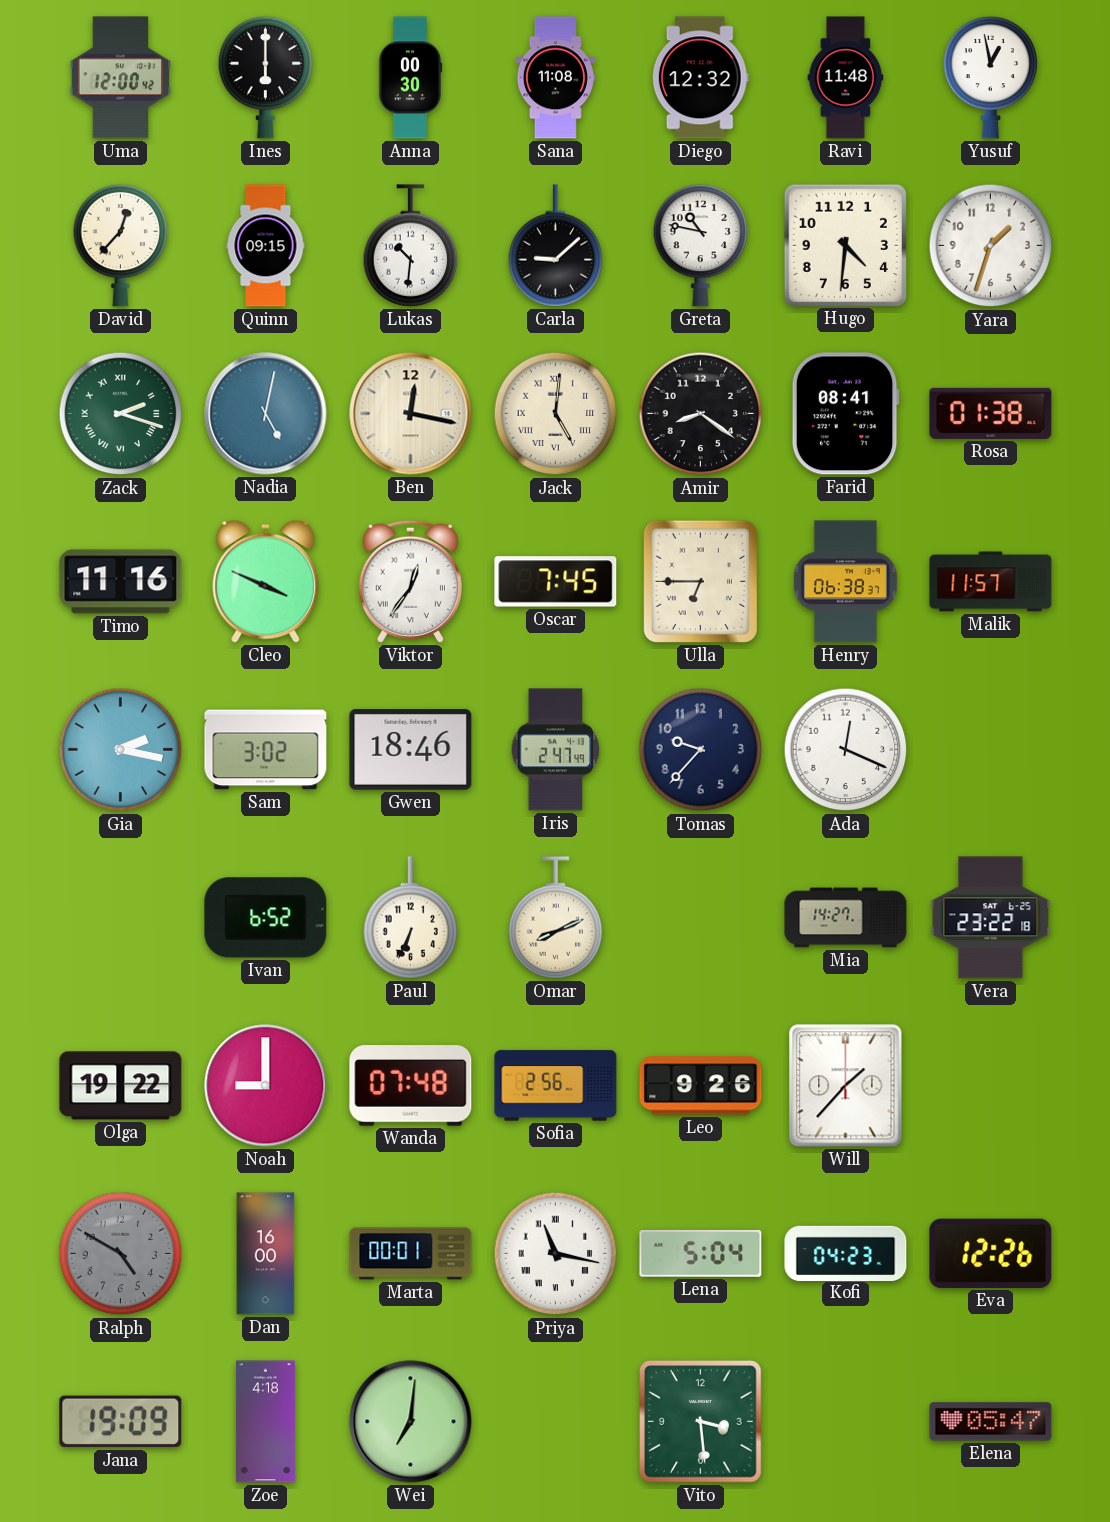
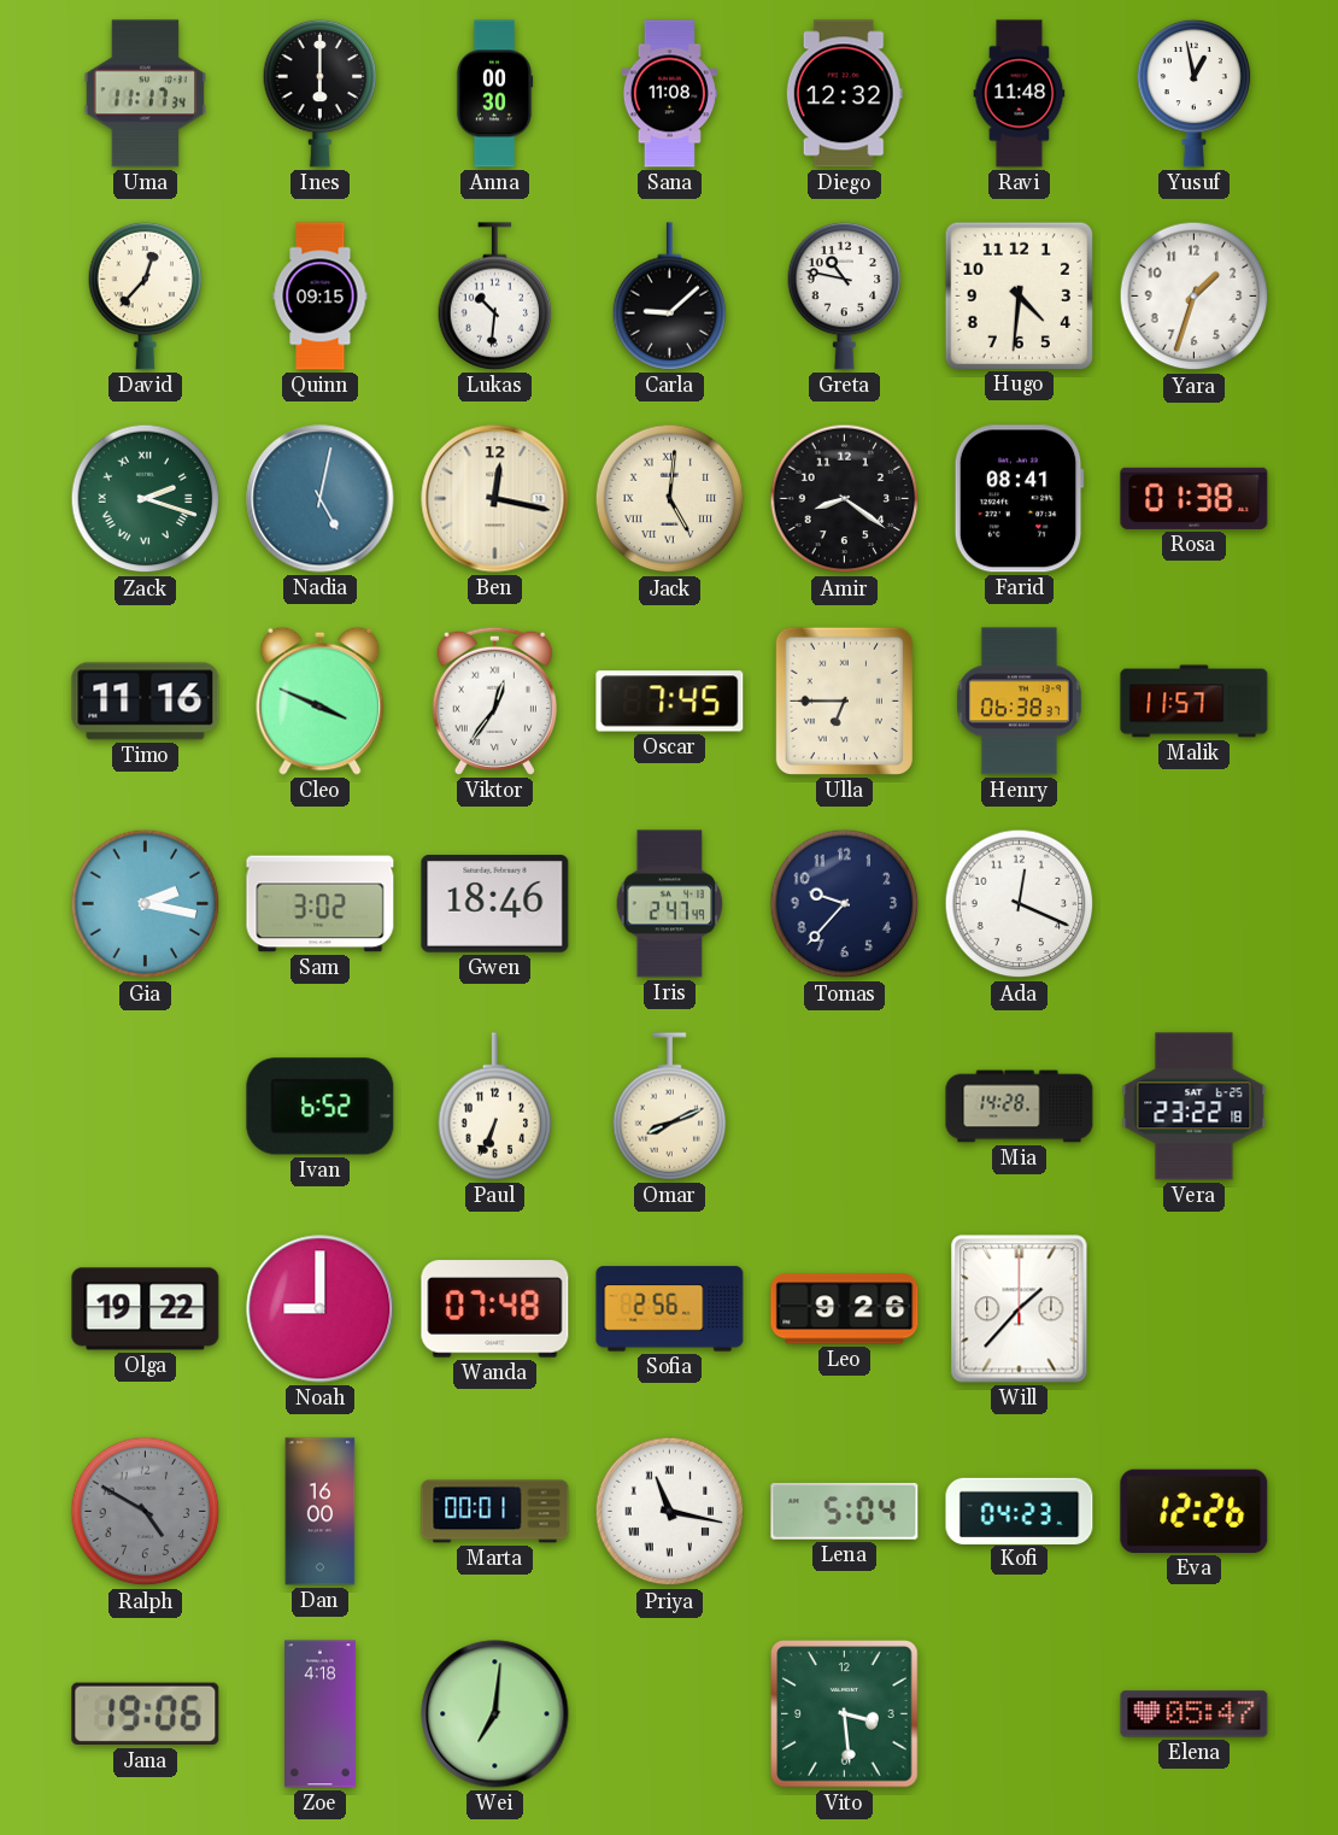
Uma: 12:00 -> 11:17
Mia: 14:27 -> 14:28
Jana: 19:09 -> 19:06
